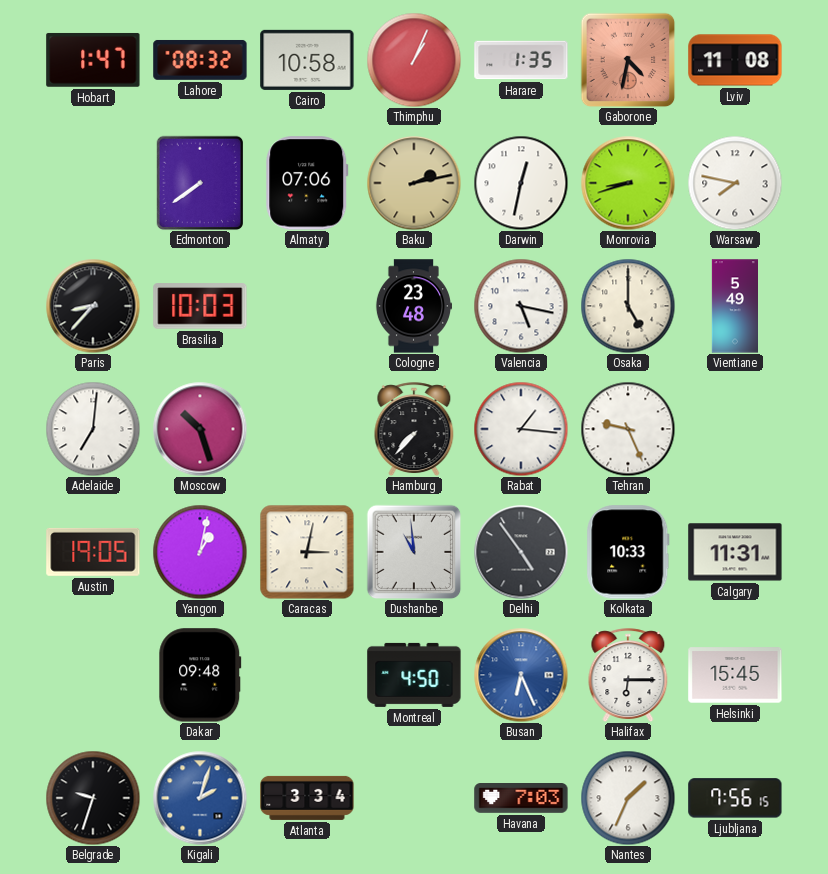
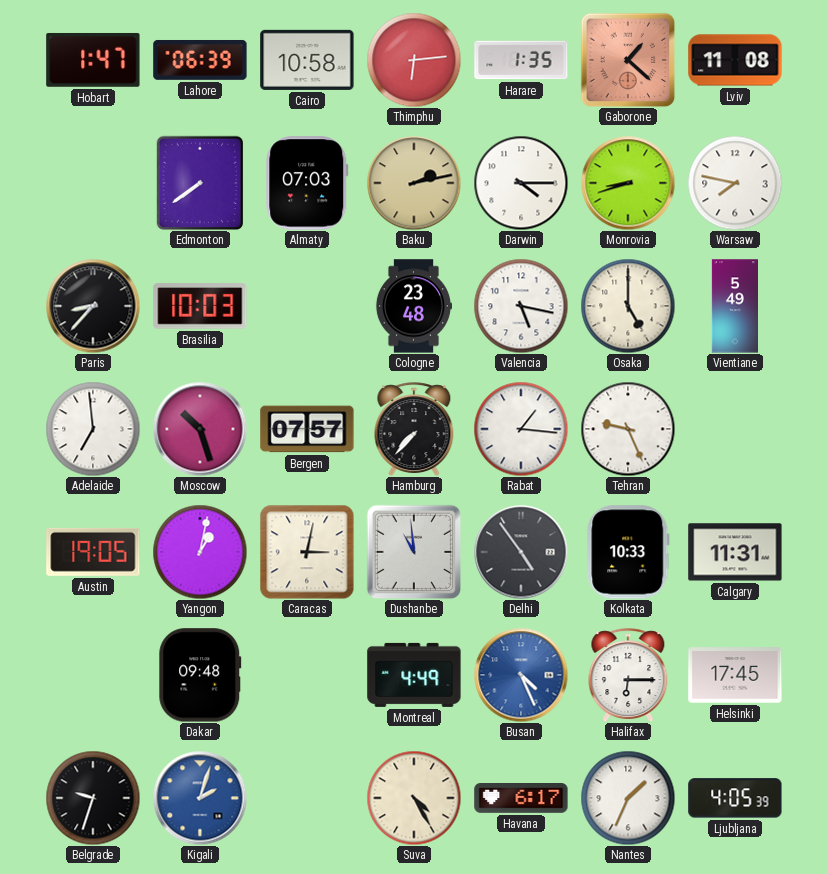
Lahore: 08:32 -> 06:39
Thimphu: 1:04 -> 6:14
Gaborone: 4:32 -> 1:22
Almaty: 07:06 -> 07:03
Darwin: 12:32 -> 4:15
Adelaide: 7:01 -> 6:59
Bergen: none -> 07:57
Montreal: 4:50 -> 4:49
Busan: 6:26 -> 4:26
Helsinki: 15:45 -> 17:45
Atlanta: 3:34 -> none
Suva: none -> 4:25
Havana: 7:03 -> 6:17
Ljubljana: 7:56 -> 4:05
